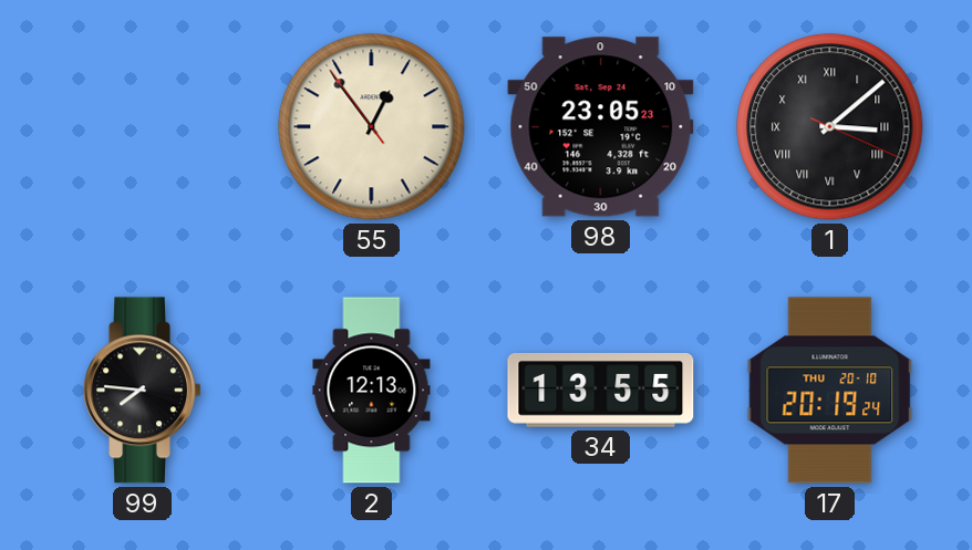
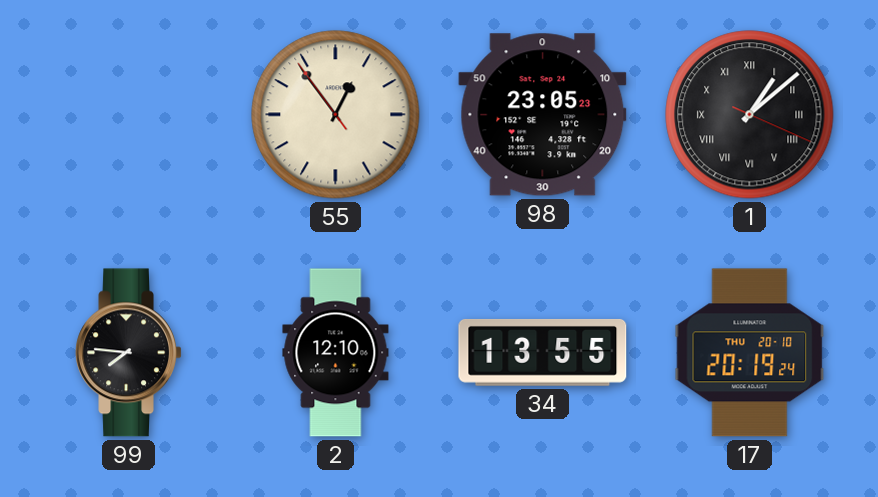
1: 3:08 -> 1:08
2: 12:13 -> 12:10
